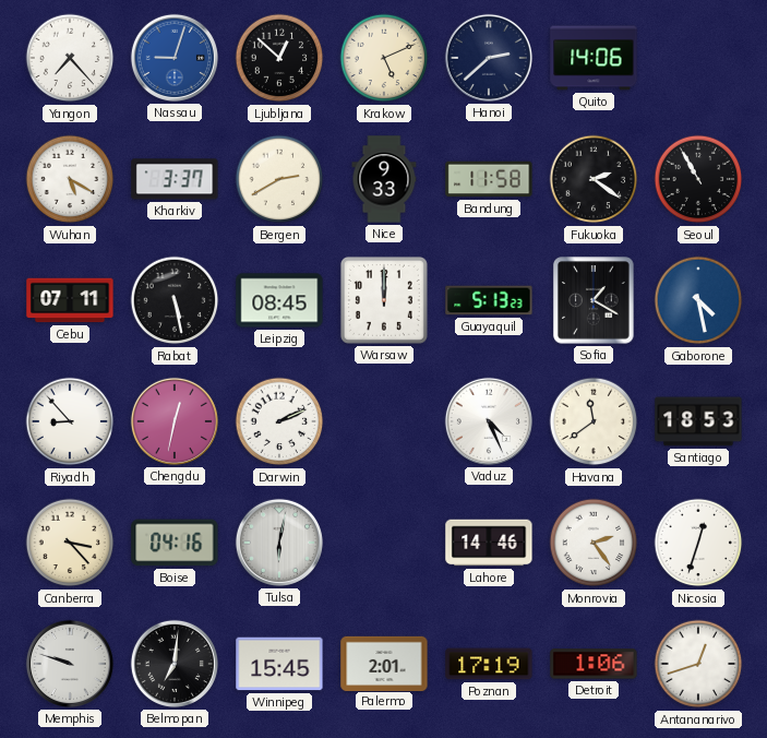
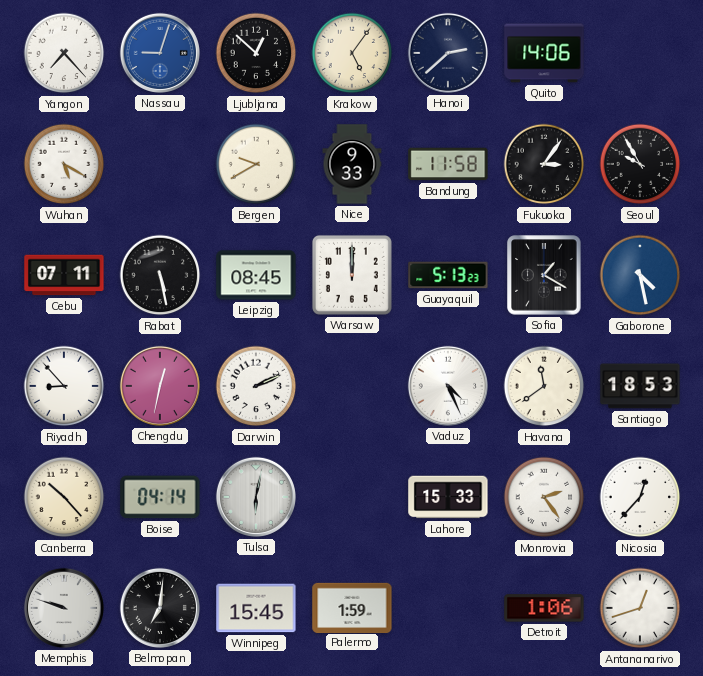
Krakow: 5:11 -> 5:06
Kharkiv: 3:37 -> none
Bergen: 2:40 -> 9:40
Fukuoka: 2:21 -> 3:06
Seoul: 10:55 -> 9:55
Canberra: 3:23 -> 10:23
Boise: 04:16 -> 04:14
Lahore: 14:46 -> 15:33
Nicosia: 12:33 -> 12:37
Palermo: 2:01 -> 1:59
Poznan: 17:19 -> none
